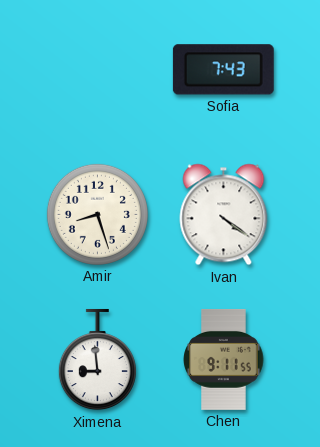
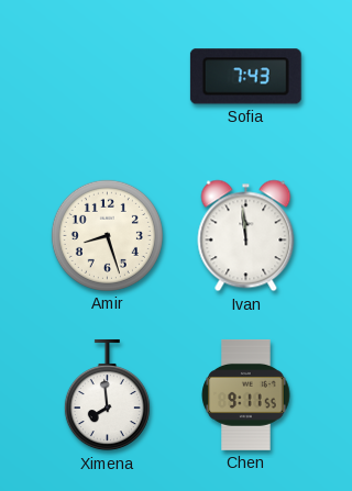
Ivan: 4:21 -> 11:59
Ximena: 8:59 -> 7:59
